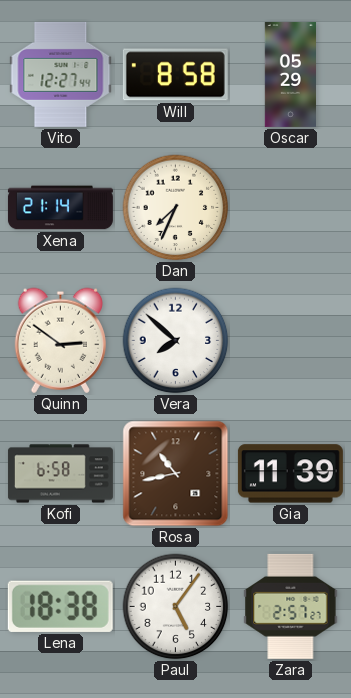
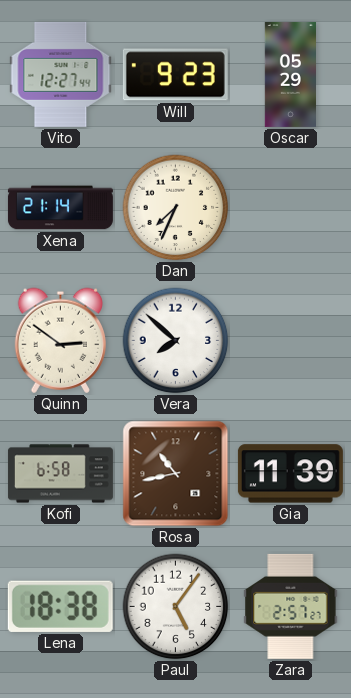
Will: 8:58 -> 9:23
